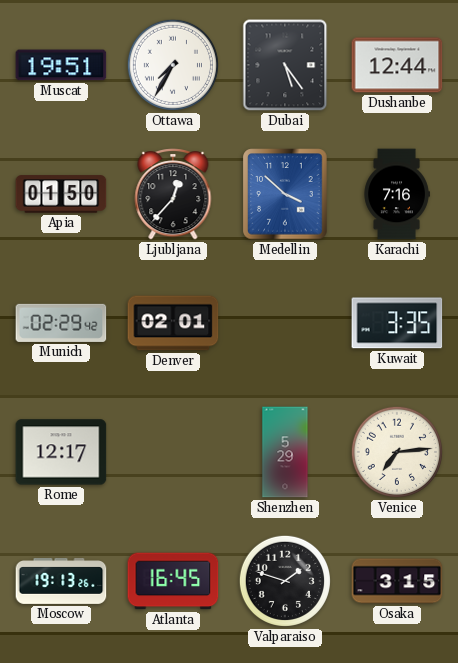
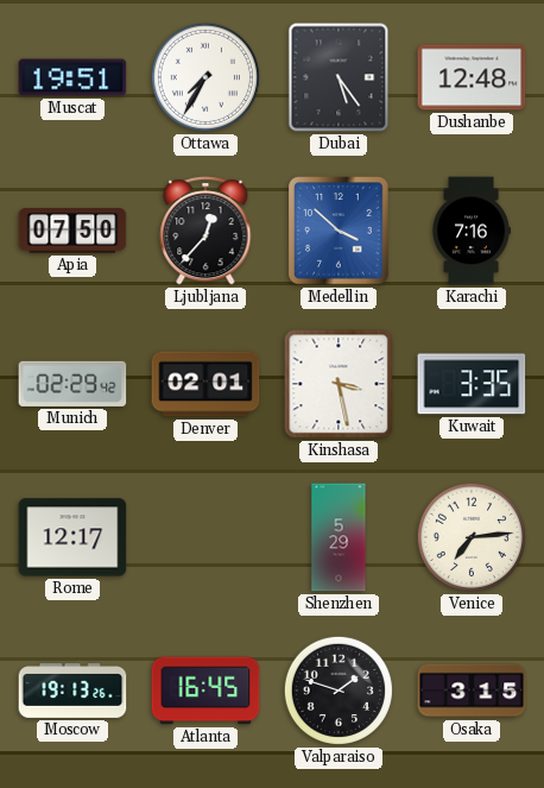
Dushanbe: 12:44 -> 12:48
Apia: 01:50 -> 07:50
Kinshasa: none -> 3:28
